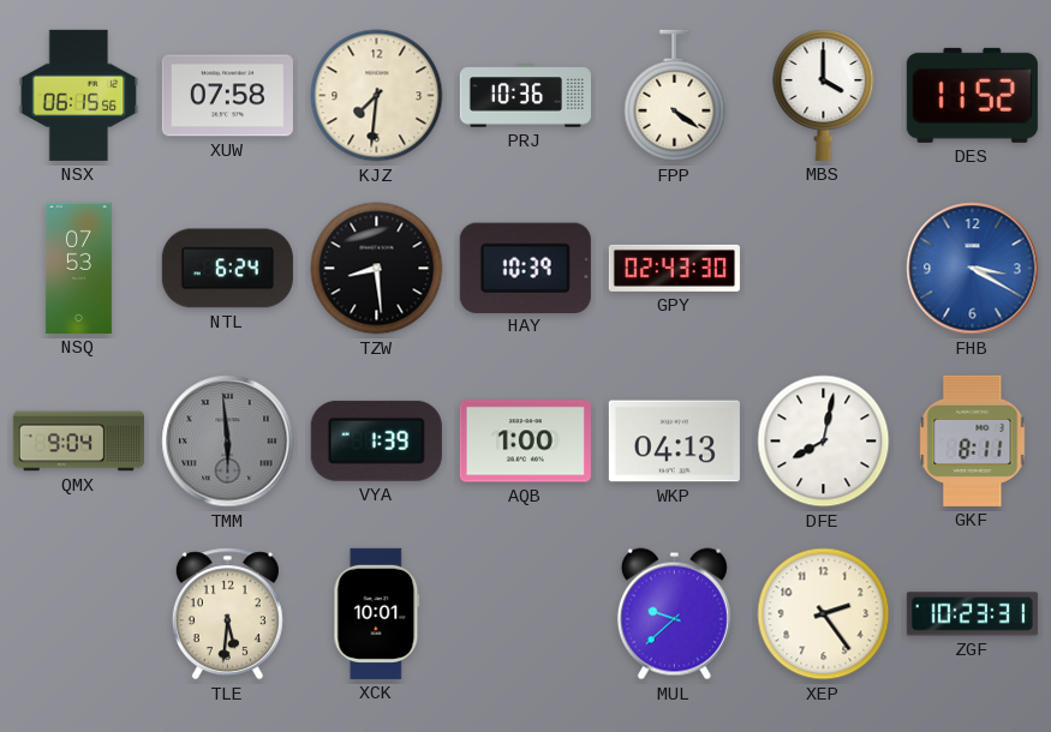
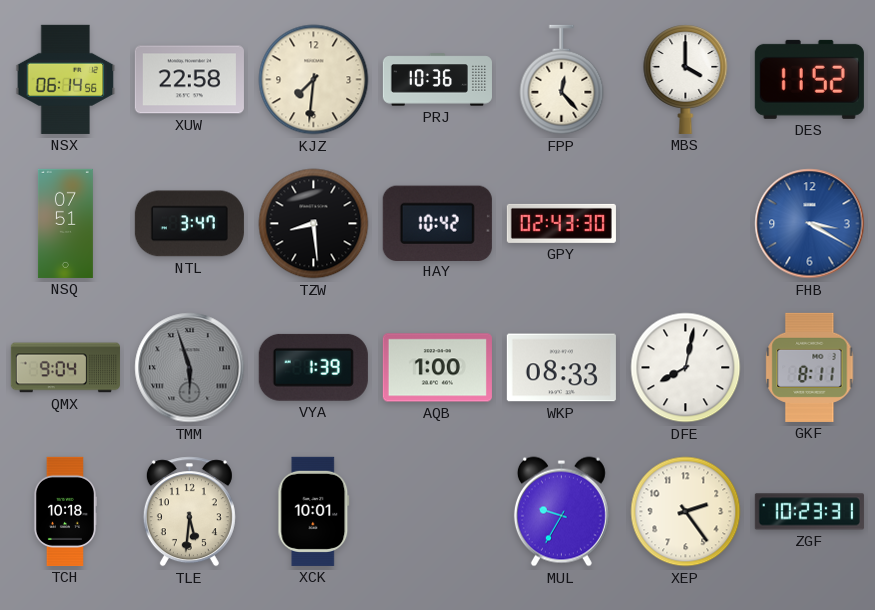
NSX: 06:15 -> 06:14
XUW: 07:58 -> 22:58
FPP: 4:21 -> 12:23
NSQ: 07:53 -> 07:51
NTL: 6:24 -> 3:47
HAY: 10:39 -> 10:42
TMM: 5:59 -> 5:57
WKP: 04:13 -> 08:33
TCH: none -> 10:18
MUL: 9:38 -> 9:35
